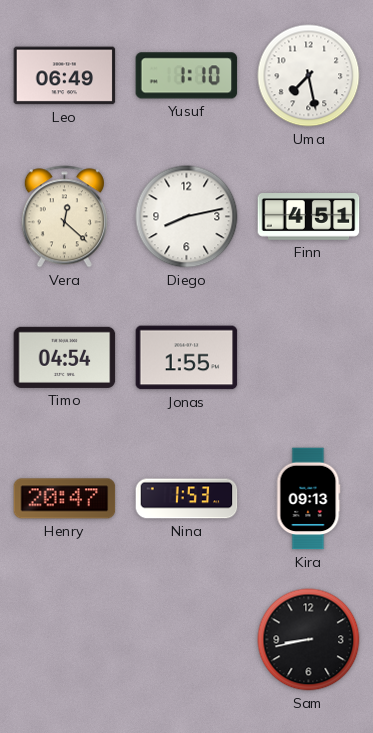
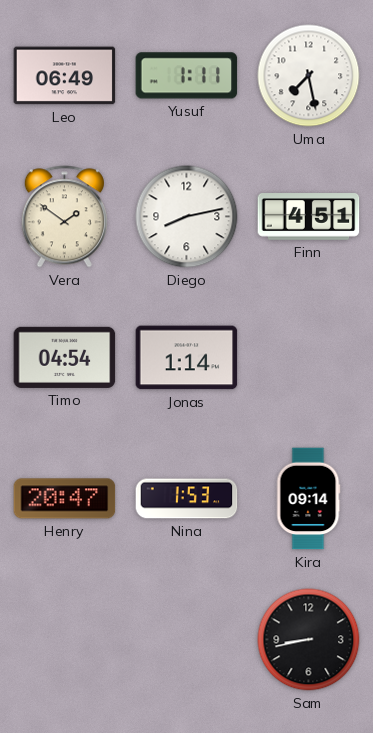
Yusuf: 1:10 -> 1:11
Vera: 12:22 -> 1:51
Jonas: 1:55 -> 1:14
Kira: 09:13 -> 09:14
